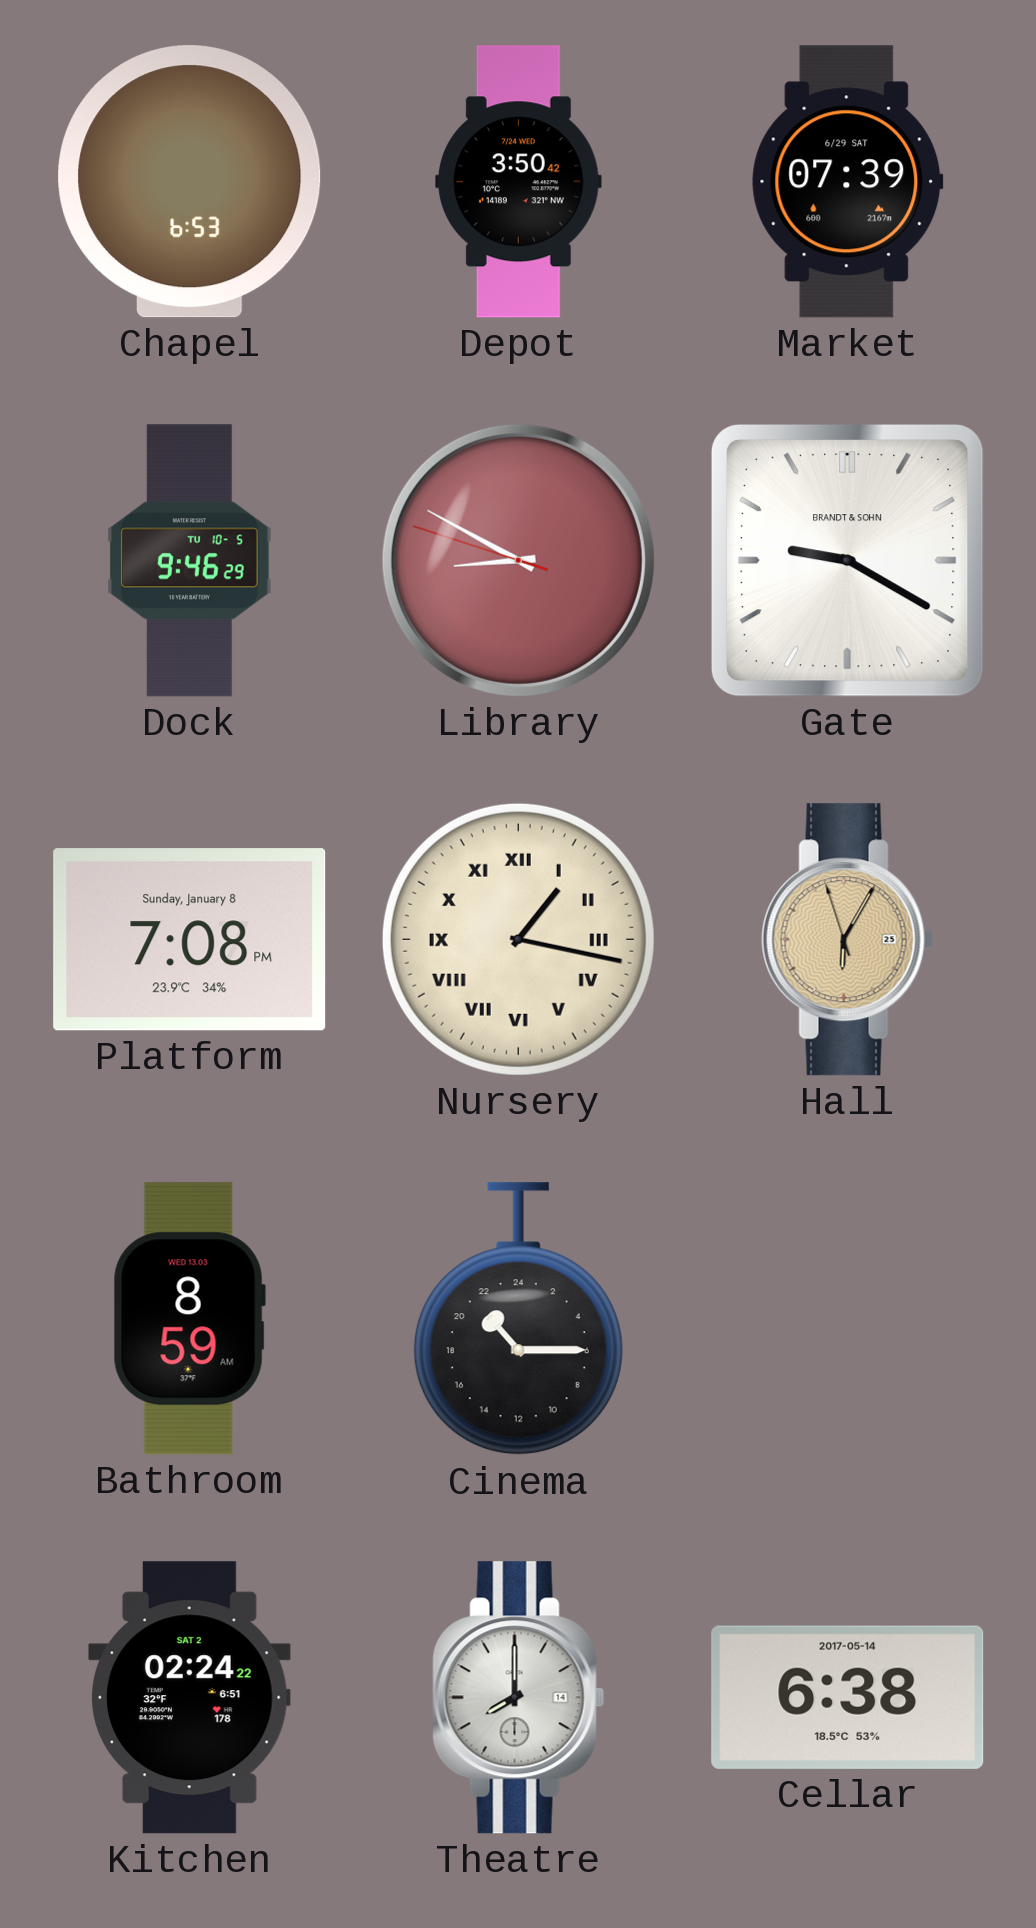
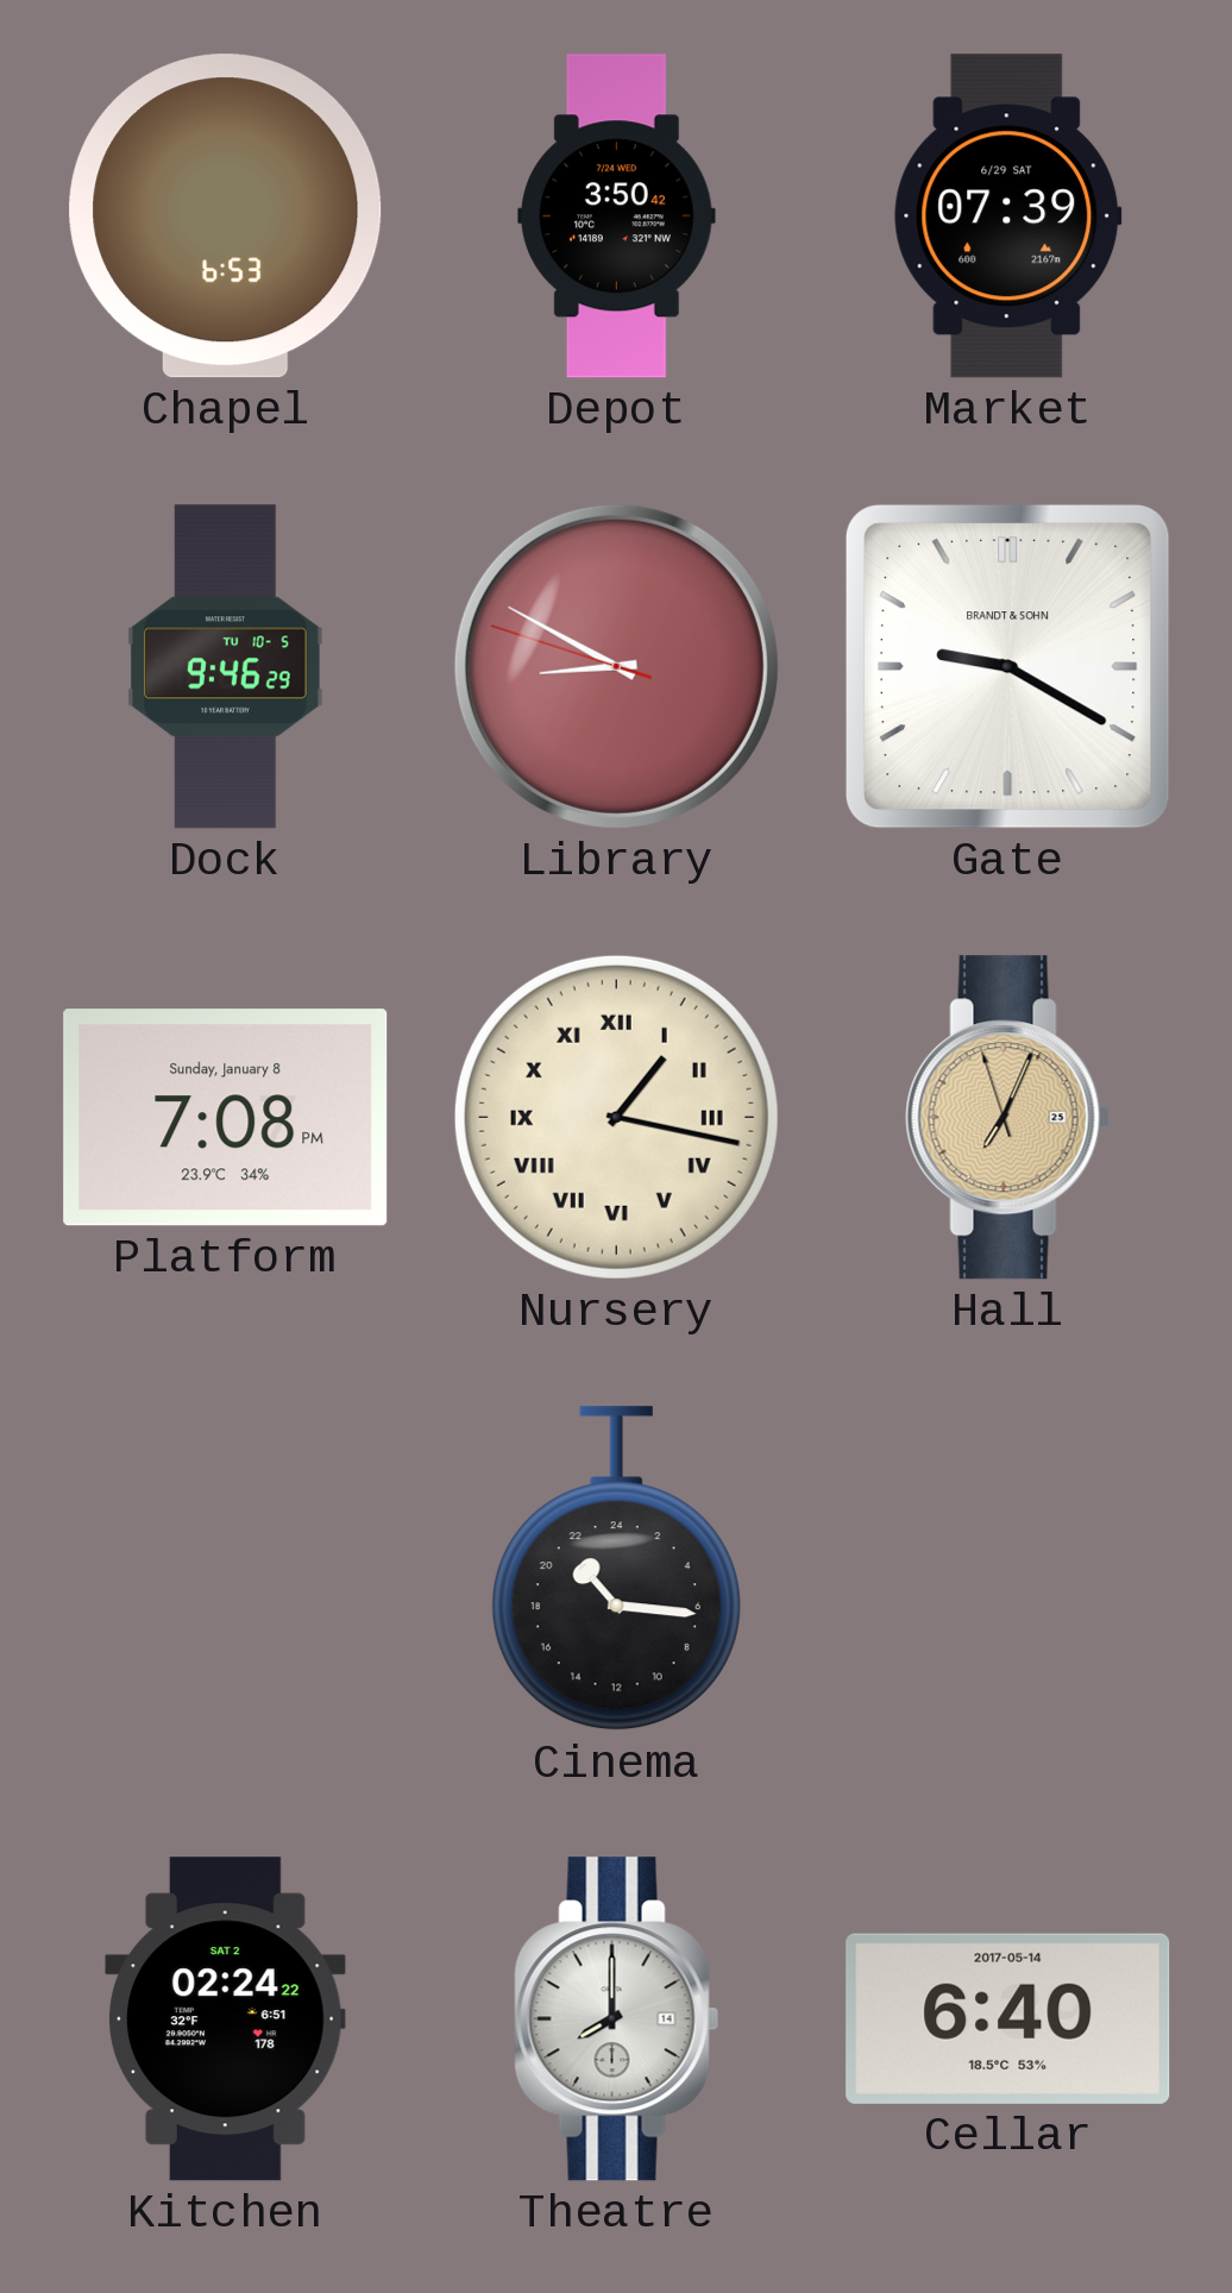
Hall: 6:04 -> 7:03
Bathroom: 8:59 -> none
Cinema: 21:15 -> 21:16
Cellar: 6:38 -> 6:40
